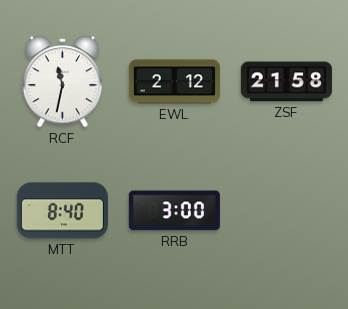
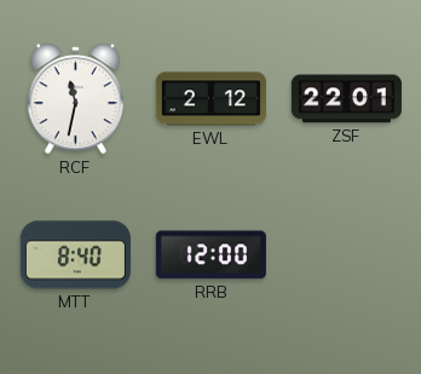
ZSF: 21:58 -> 22:01
RRB: 3:00 -> 12:00
